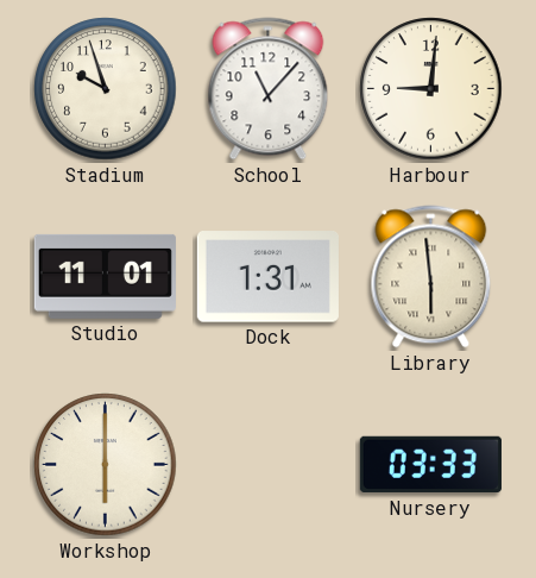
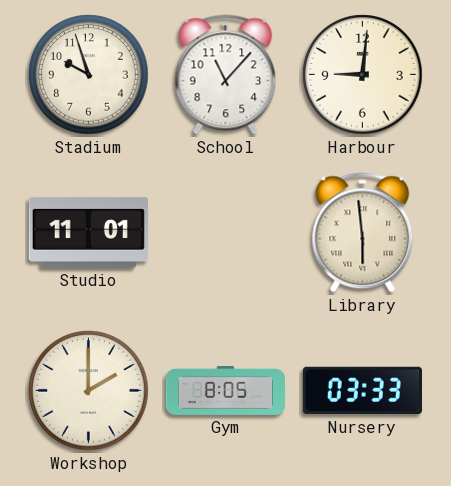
Dock: 1:31 -> none
Workshop: 6:00 -> 2:00
Gym: none -> 8:05
